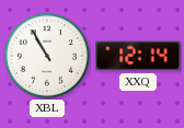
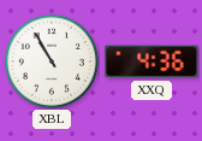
XXQ: 12:14 -> 4:36
